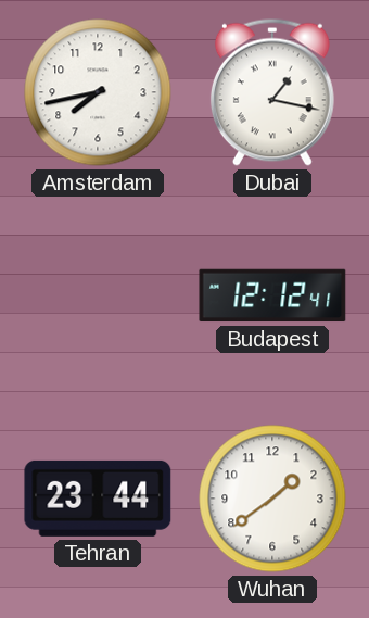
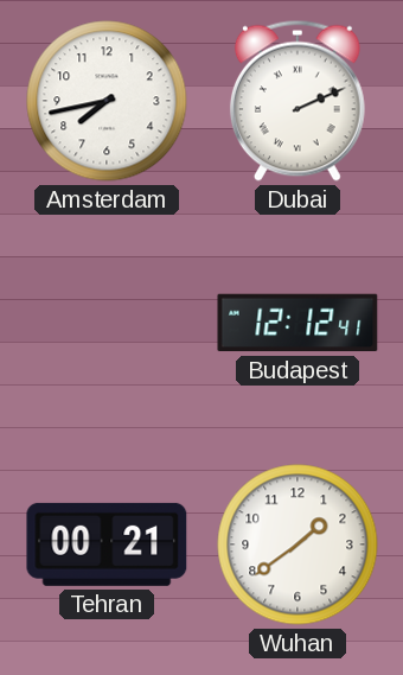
Dubai: 1:17 -> 2:11
Tehran: 23:44 -> 00:21
